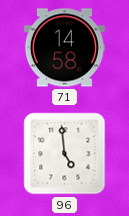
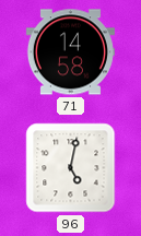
96: 4:59 -> 5:02
